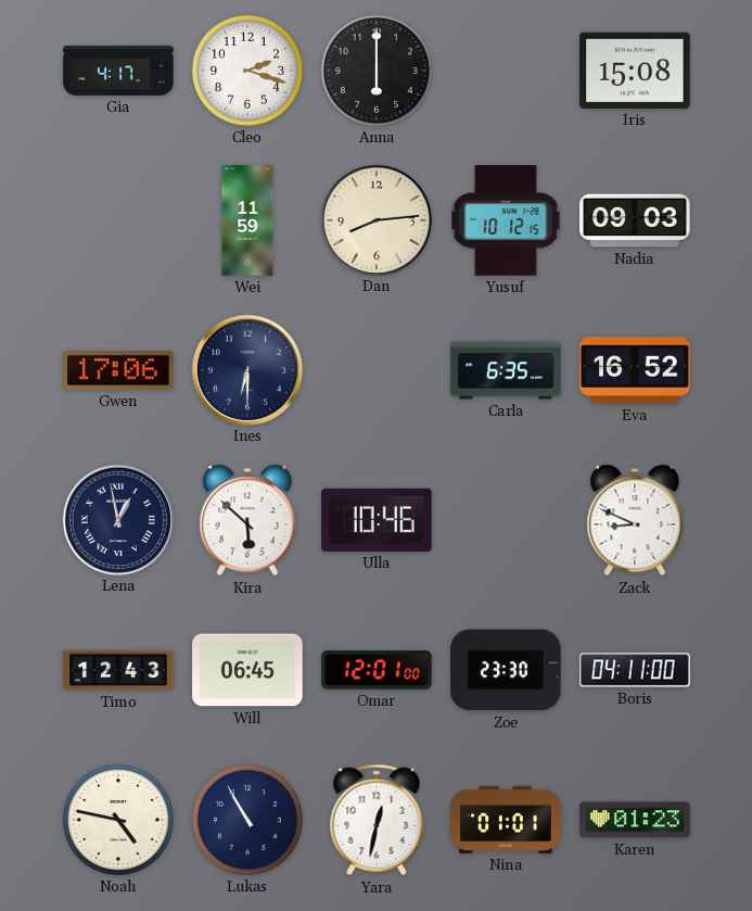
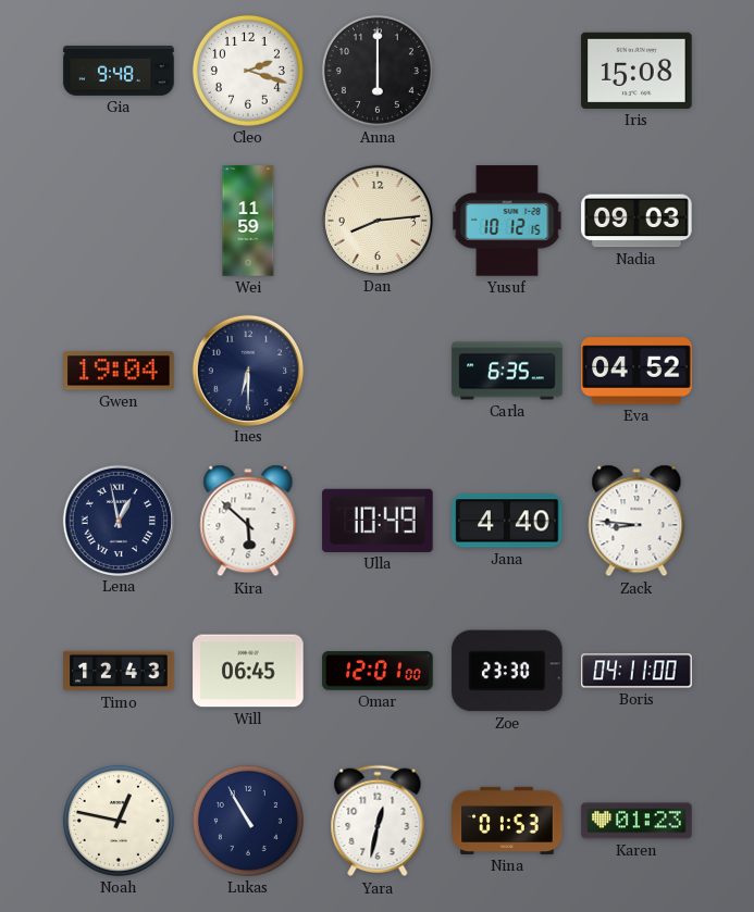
Gia: 4:17 -> 9:48
Gwen: 17:06 -> 19:04
Eva: 16:52 -> 04:52
Ulla: 10:46 -> 10:49
Jana: none -> 4:40
Zack: 8:49 -> 8:46
Noah: 4:47 -> 12:47
Nina: 01:01 -> 01:53
